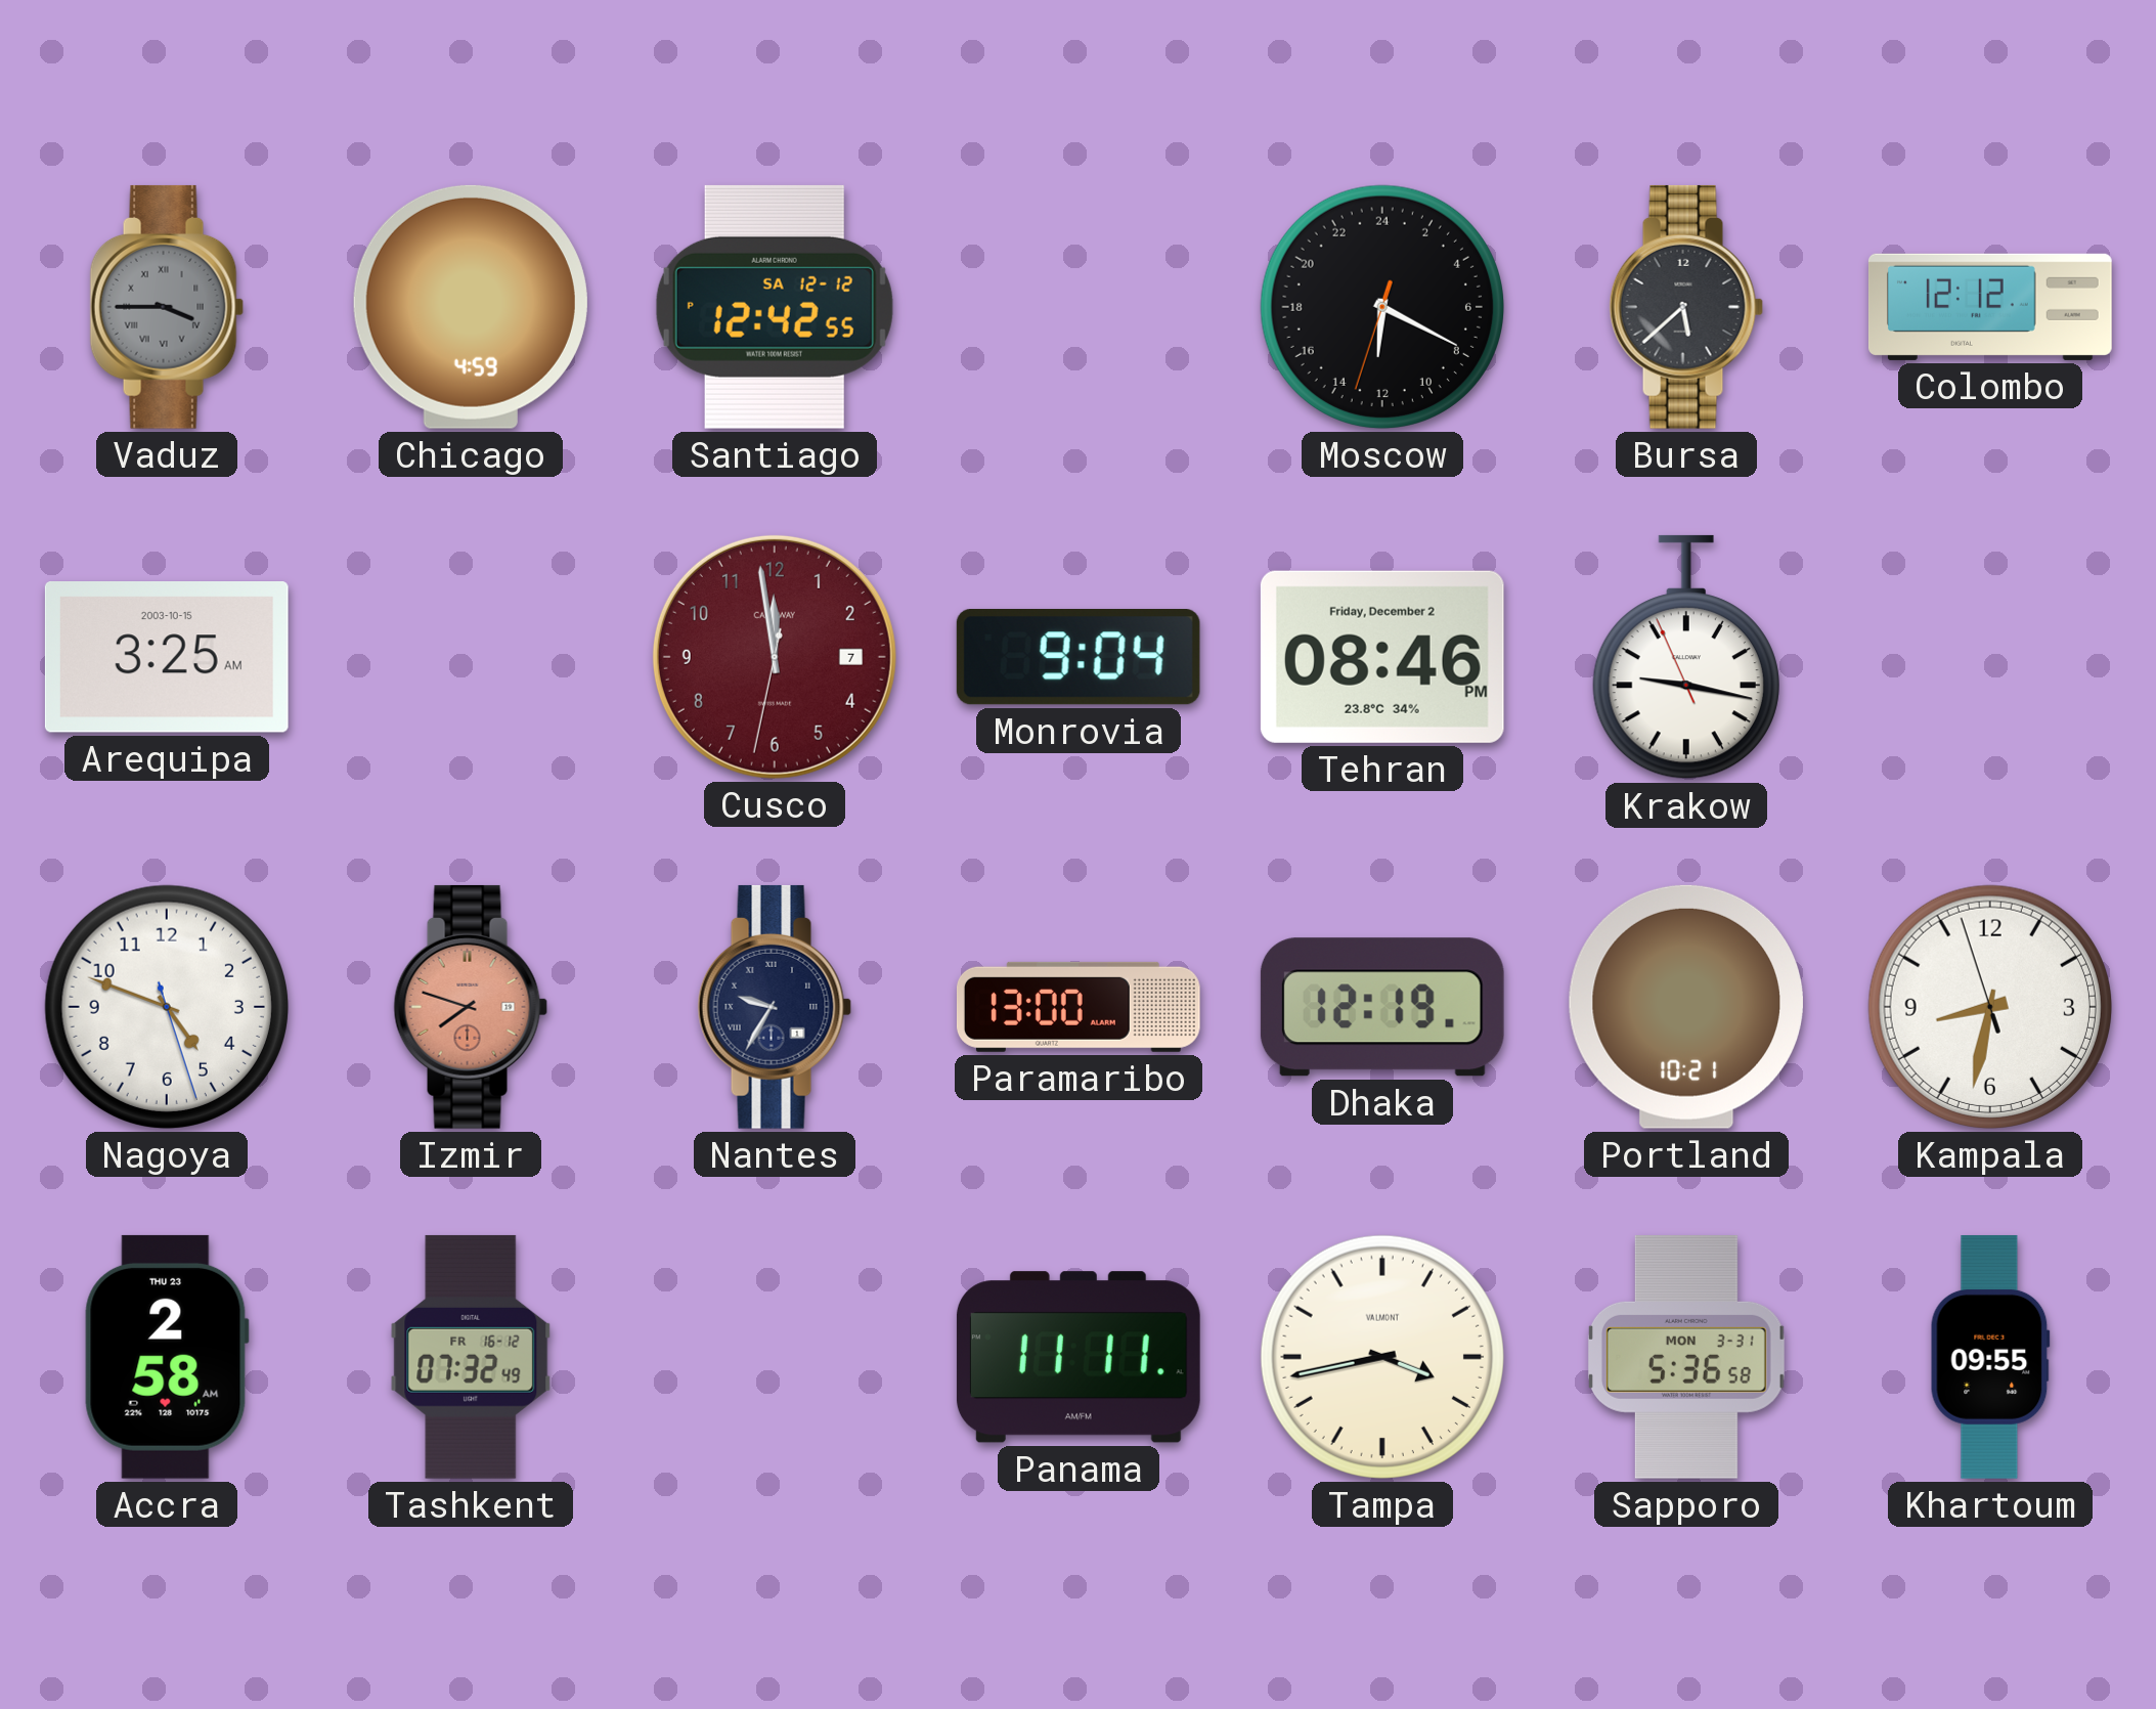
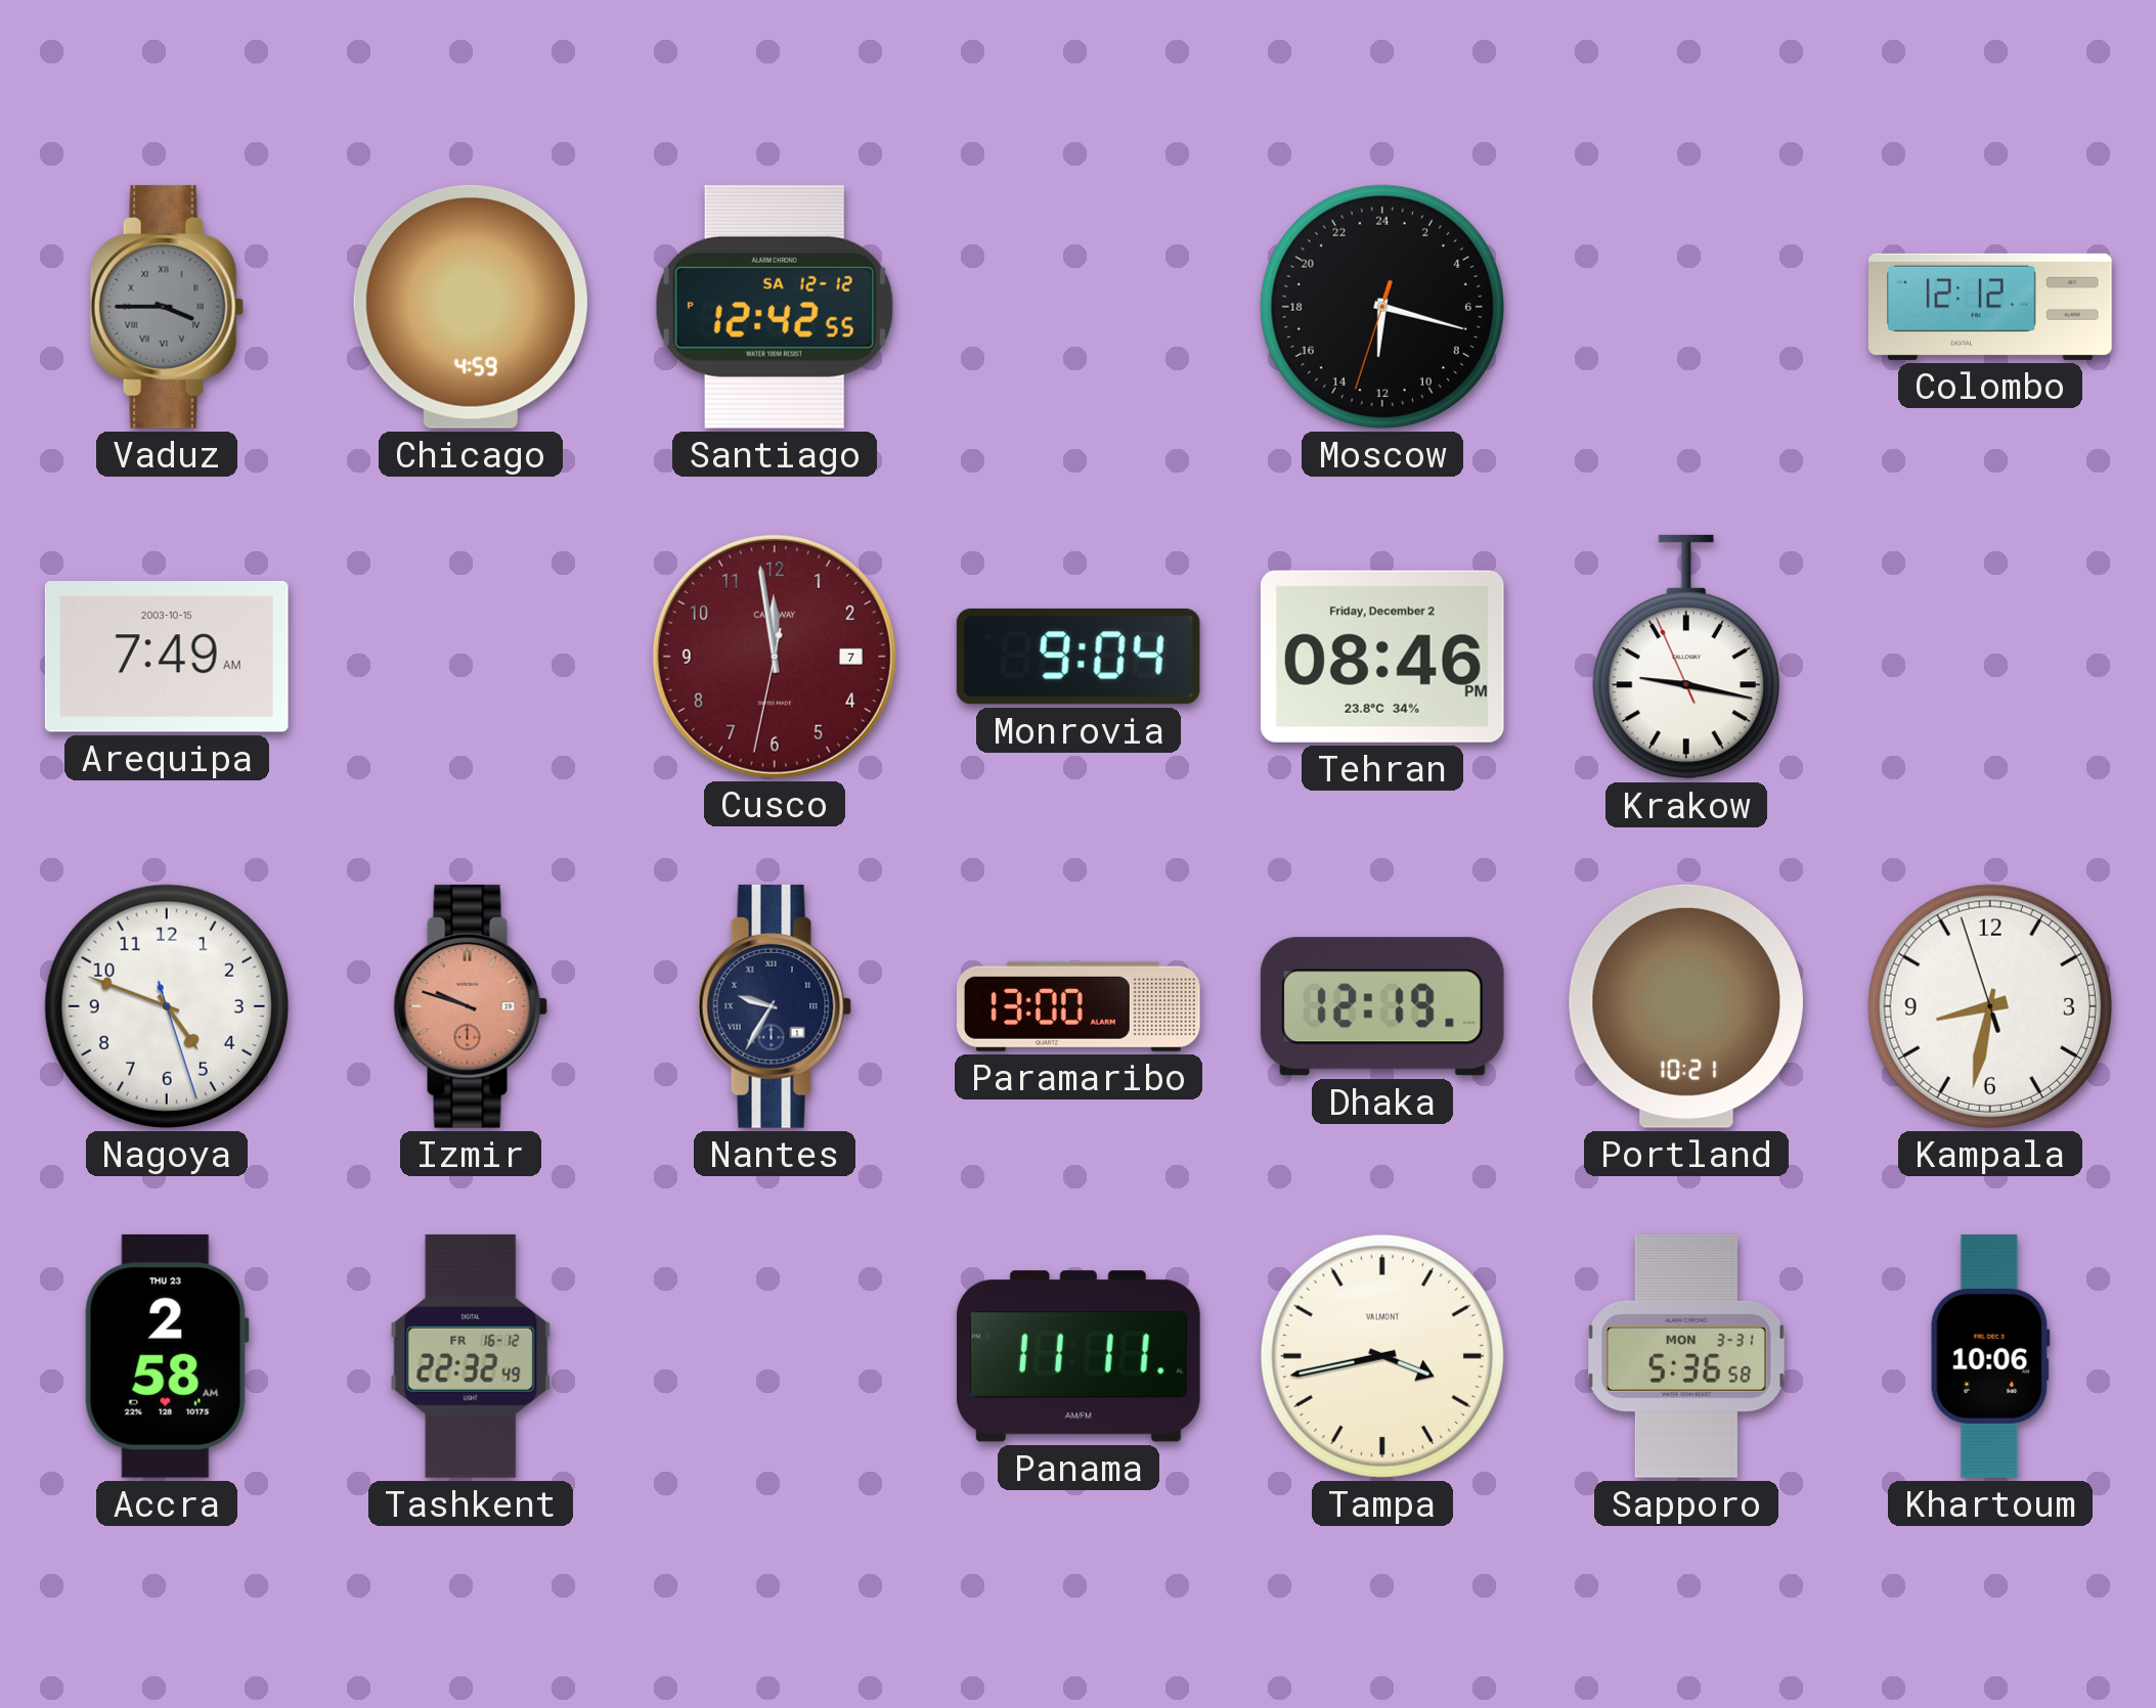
Moscow: 12:19 -> 12:17
Bursa: 5:38 -> none
Arequipa: 3:25 -> 7:49
Izmir: 7:48 -> 9:48
Tashkent: 07:32 -> 22:32
Khartoum: 09:55 -> 10:06
